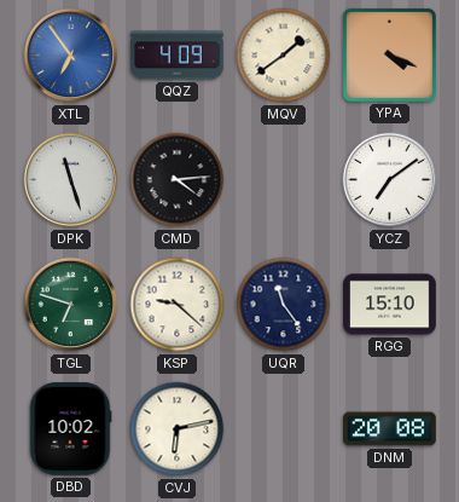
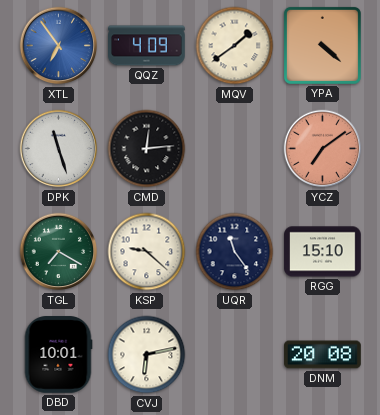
YPA: 4:19 -> 4:22
CMD: 4:14 -> 12:14
YCZ dial: white -> salmon
TGL: 6:48 -> 7:20
DBD: 10:02 -> 10:01
